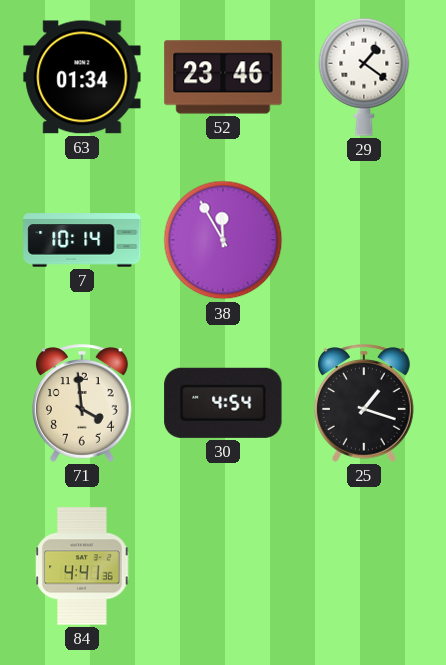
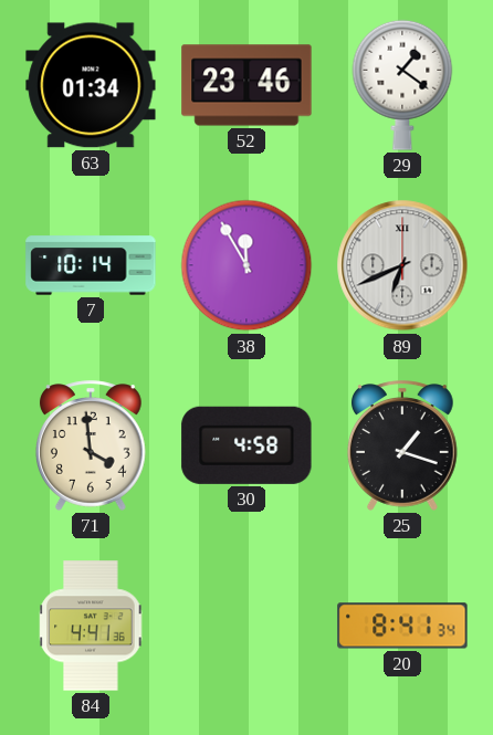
89: none -> 6:41
30: 4:54 -> 4:58
20: none -> 8:41
